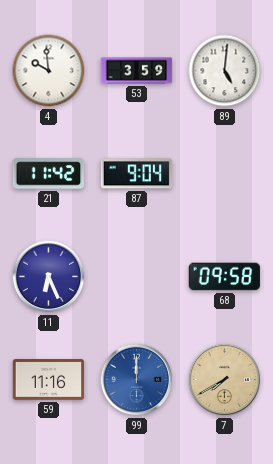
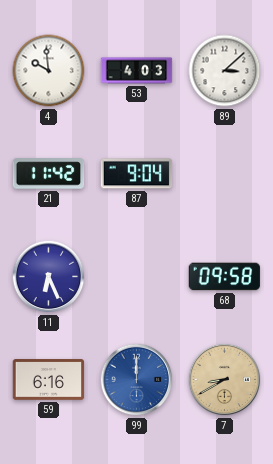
53: 3:59 -> 4:03
89: 5:01 -> 3:08
59: 11:16 -> 6:16
7: 7:40 -> 8:40
